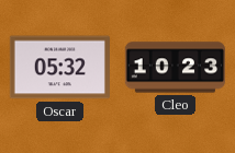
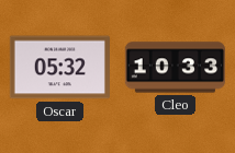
Cleo: 10:23 -> 10:33
